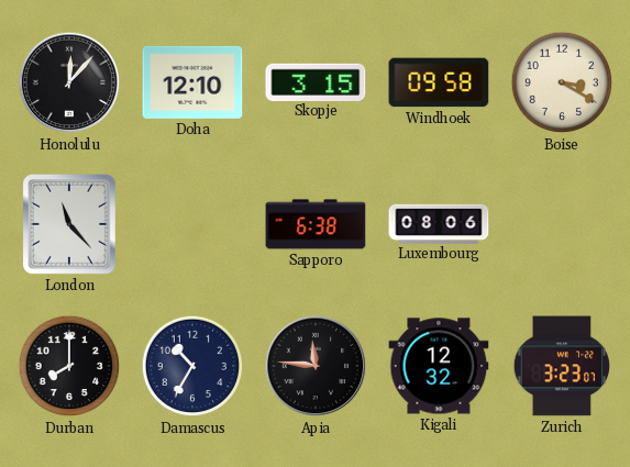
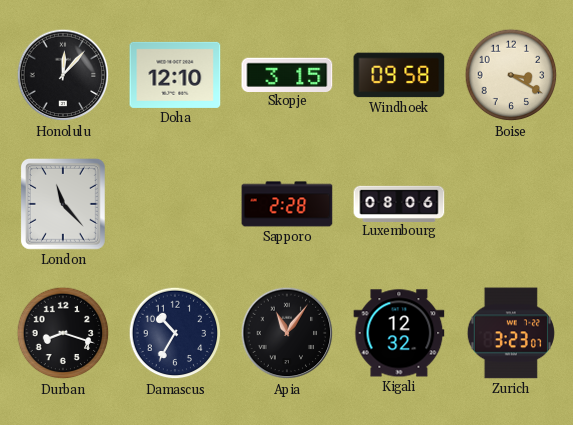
Sapporo: 6:38 -> 2:28
Durban: 8:00 -> 8:18
Apia: 11:46 -> 11:06
